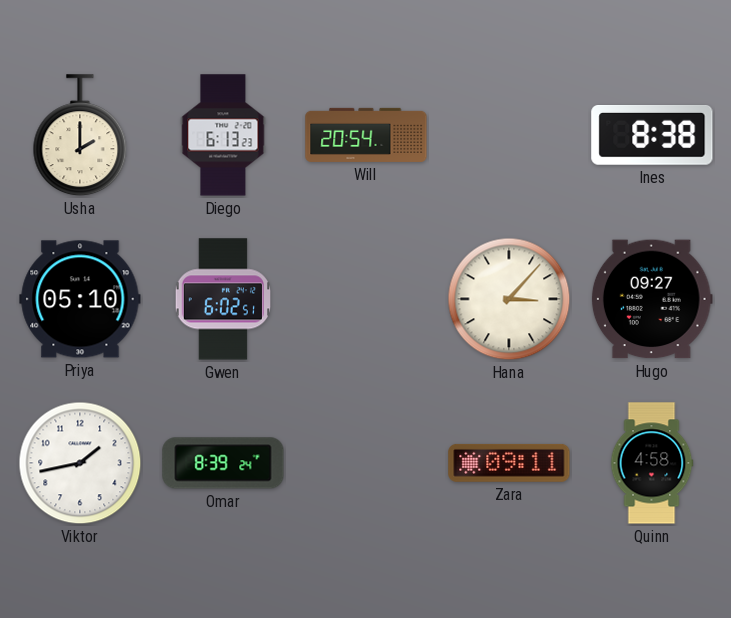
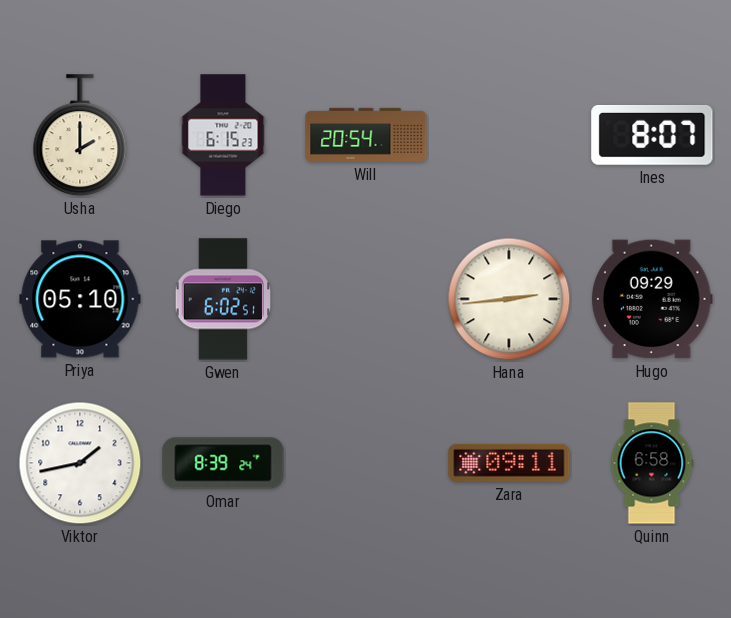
Diego: 6:13 -> 6:15
Ines: 8:38 -> 8:07
Hana: 3:07 -> 2:44
Hugo: 09:27 -> 09:29
Quinn: 4:58 -> 6:58
